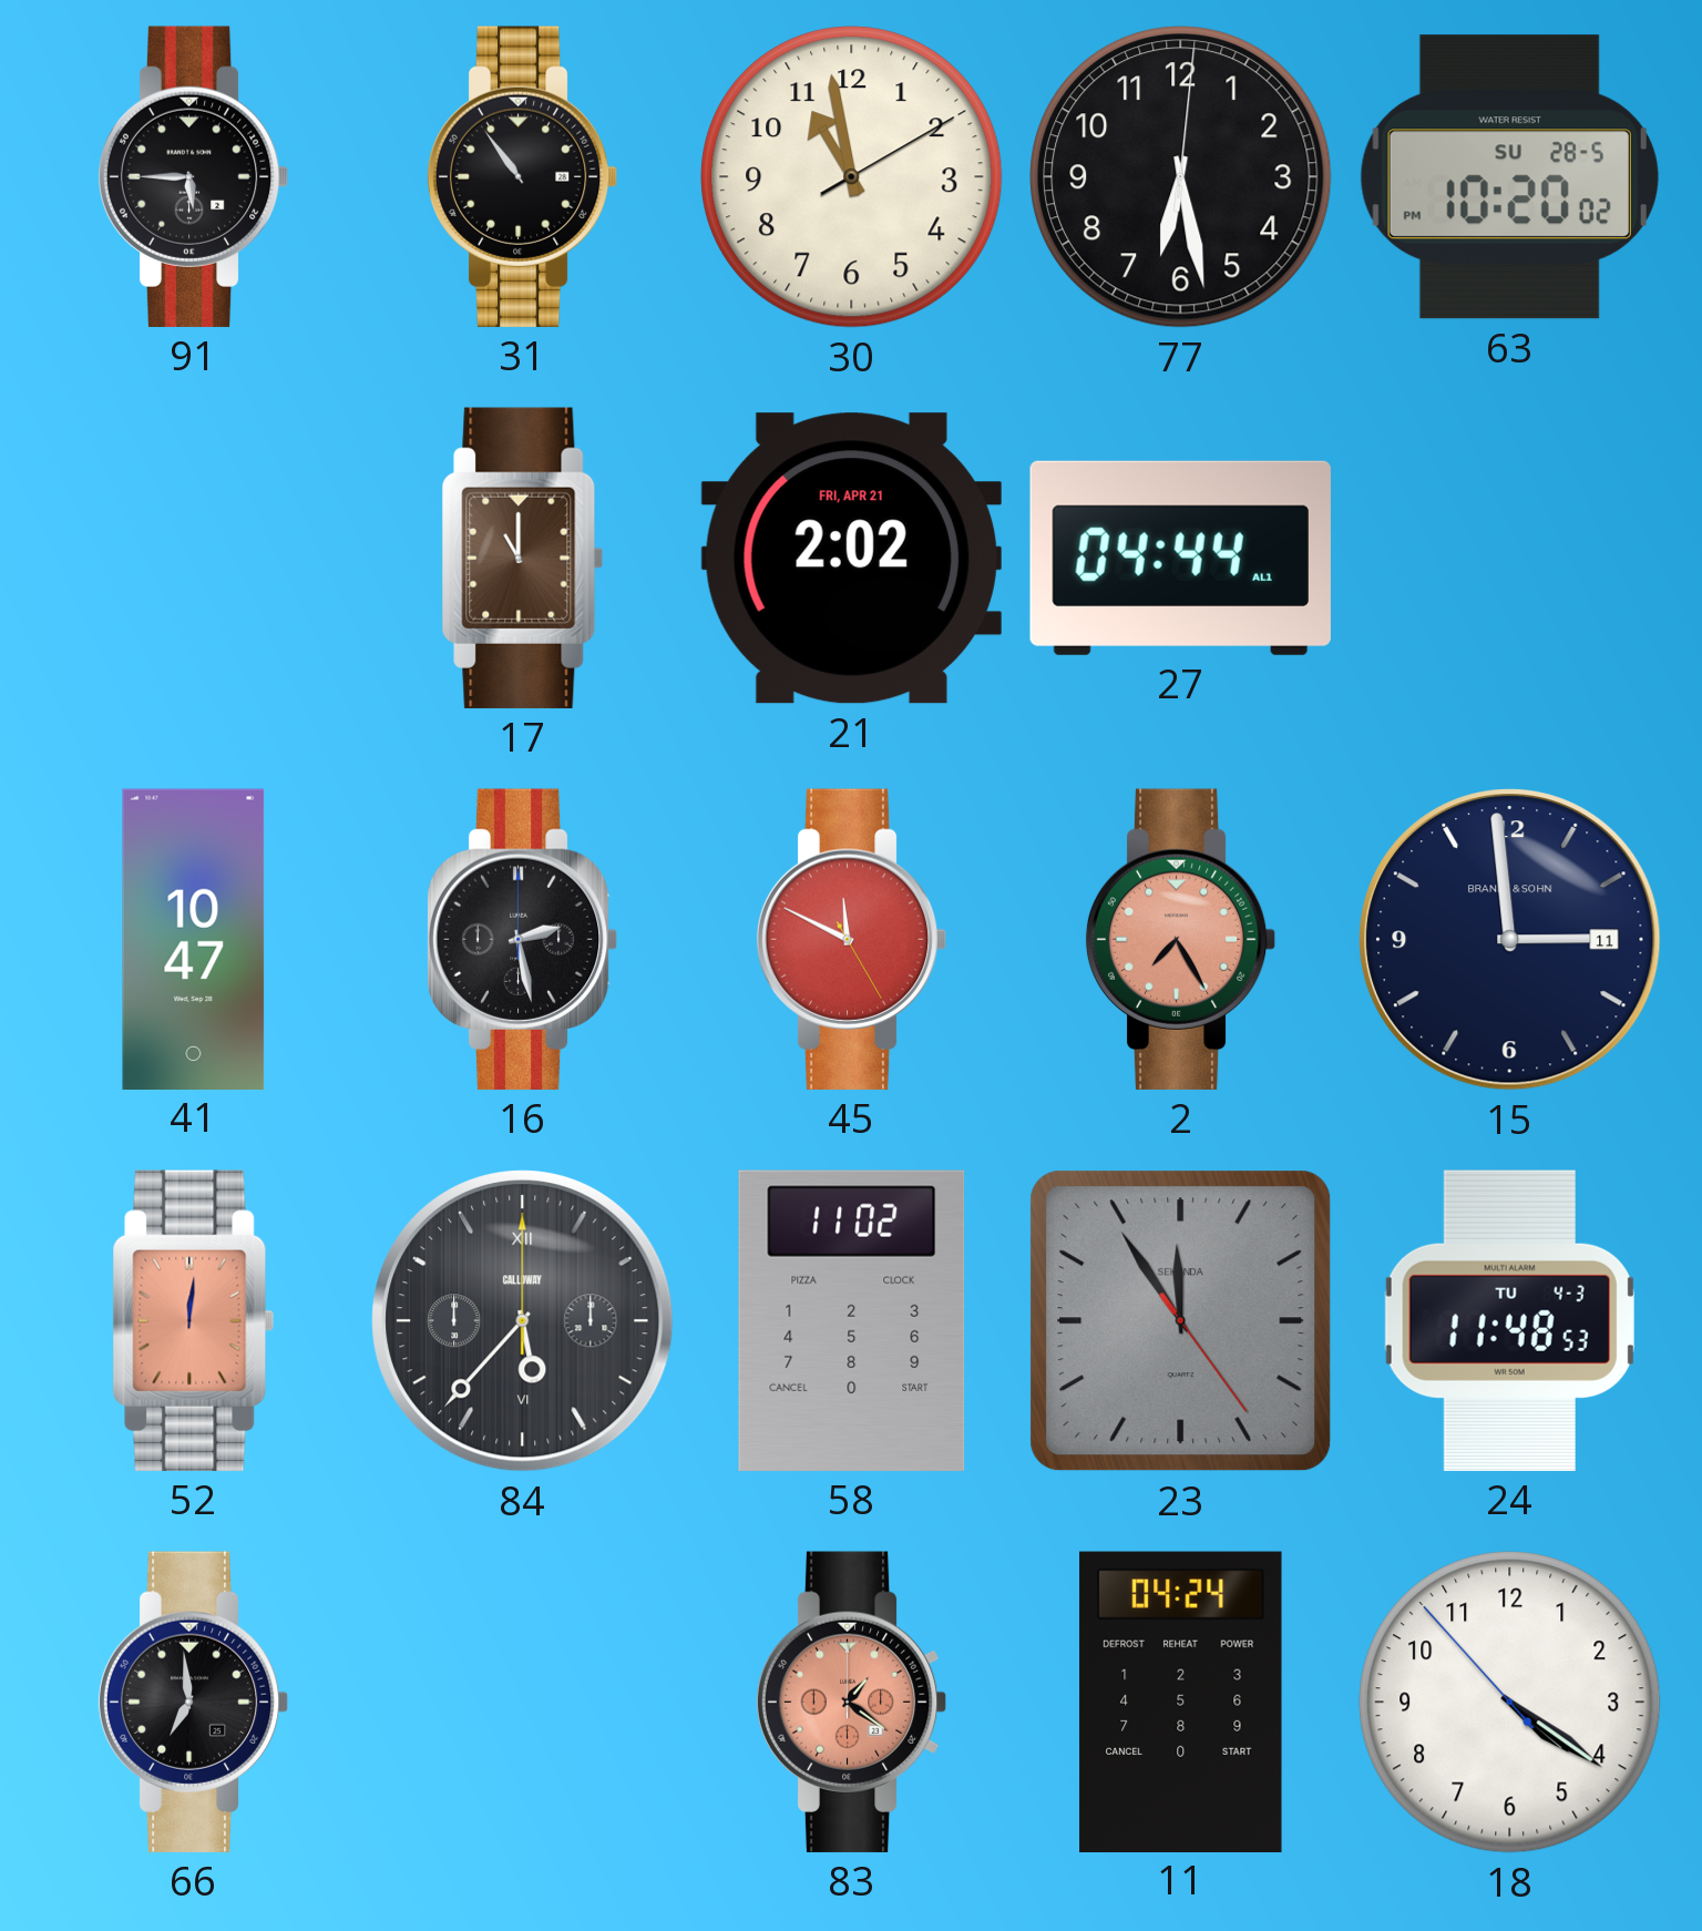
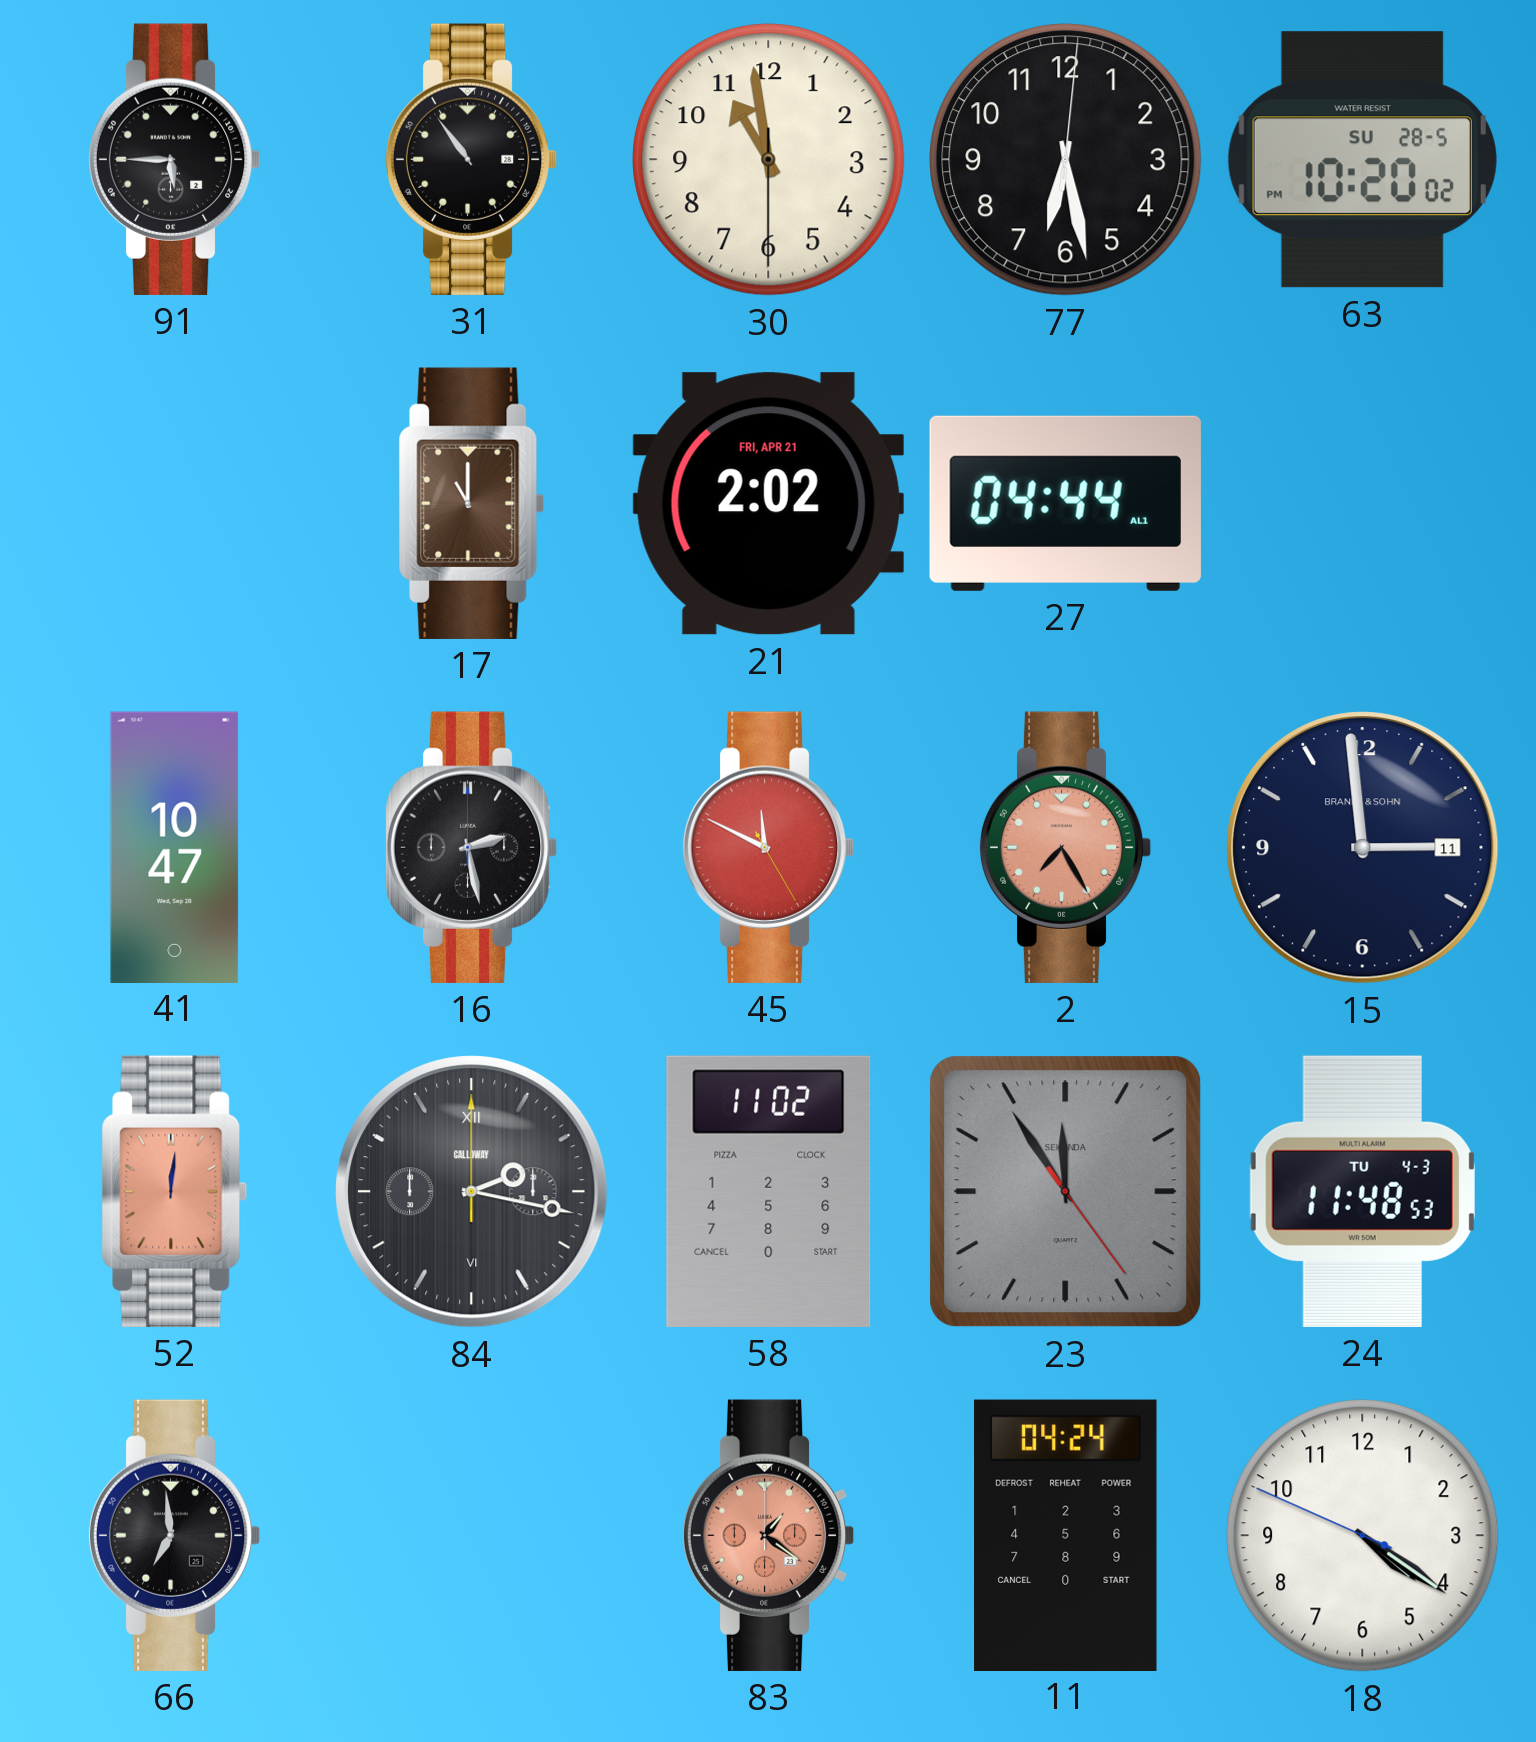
30: 10:58:10 -> 10:58:30
84: 5:37 -> 2:17
18: 4:20:53 -> 4:20:49
